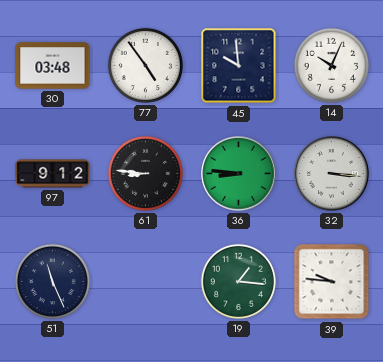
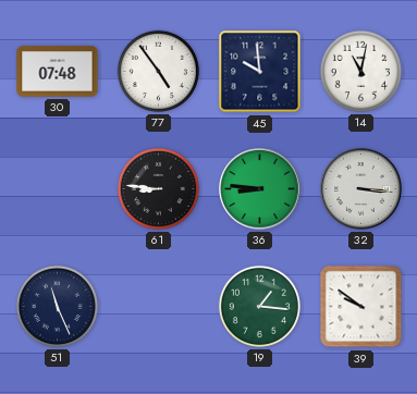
30: 03:48 -> 07:48
14: 10:04 -> 11:02
97: 9:12 -> none
39: 9:46 -> 9:51
